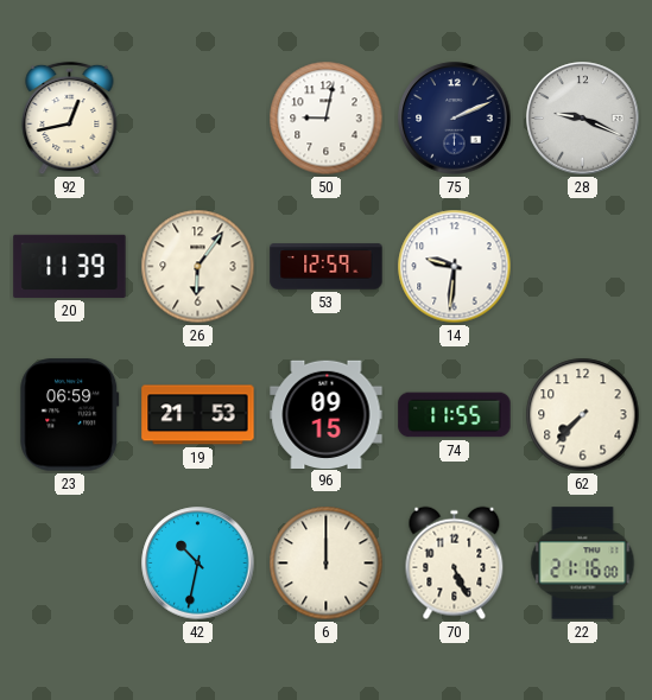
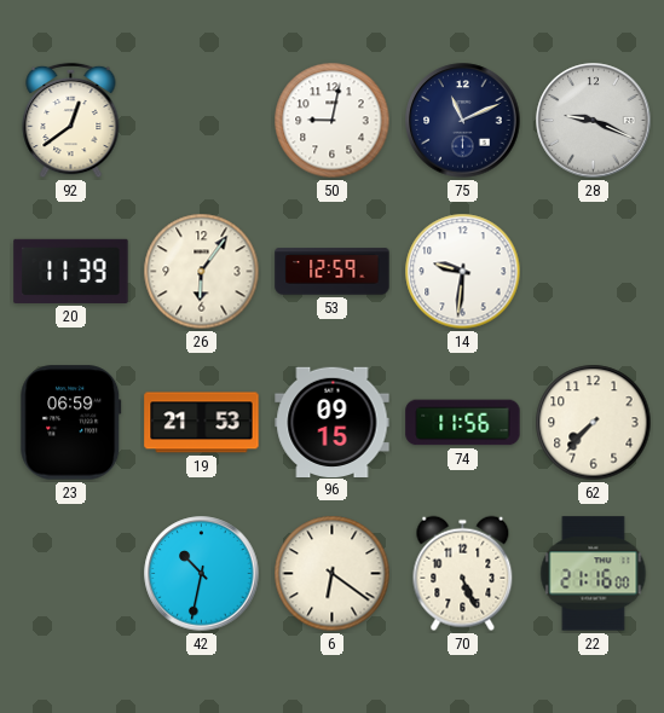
92: 12:43 -> 12:39
75: 2:11 -> 11:11
74: 11:55 -> 11:56
6: 12:00 -> 6:21
